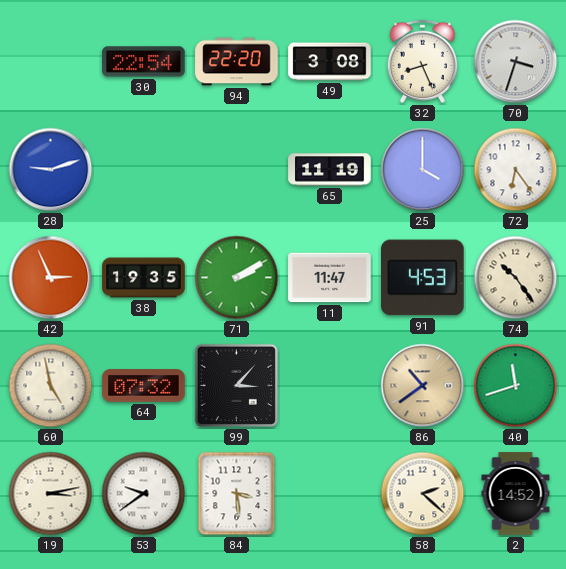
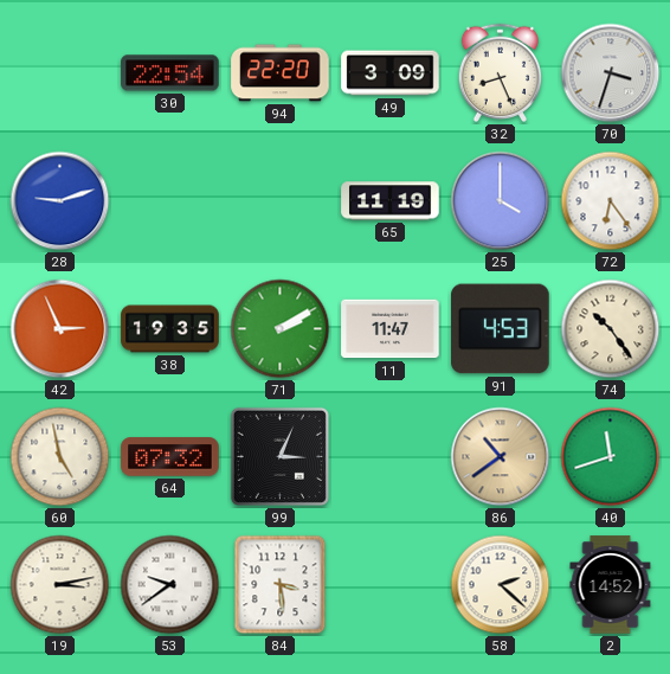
49: 3:08 -> 3:09
99: 3:07 -> 3:04
